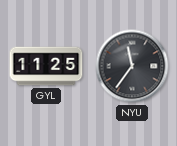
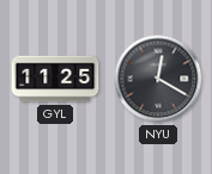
NYU: 11:36 -> 12:20
